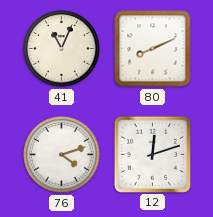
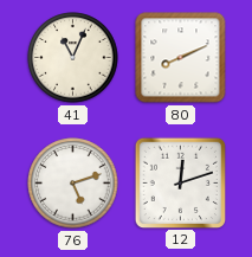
76: 4:12 -> 5:12
